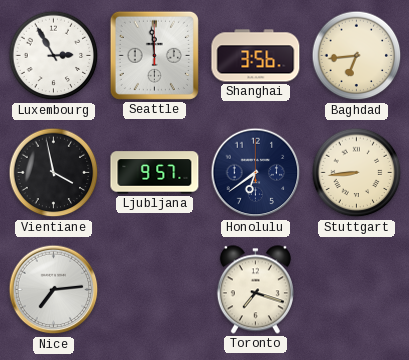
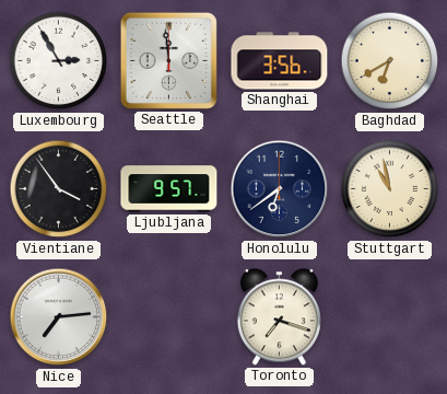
Baghdad: 6:44 -> 6:40
Vientiane: 3:58 -> 3:54
Stuttgart: 8:44 -> 10:58
